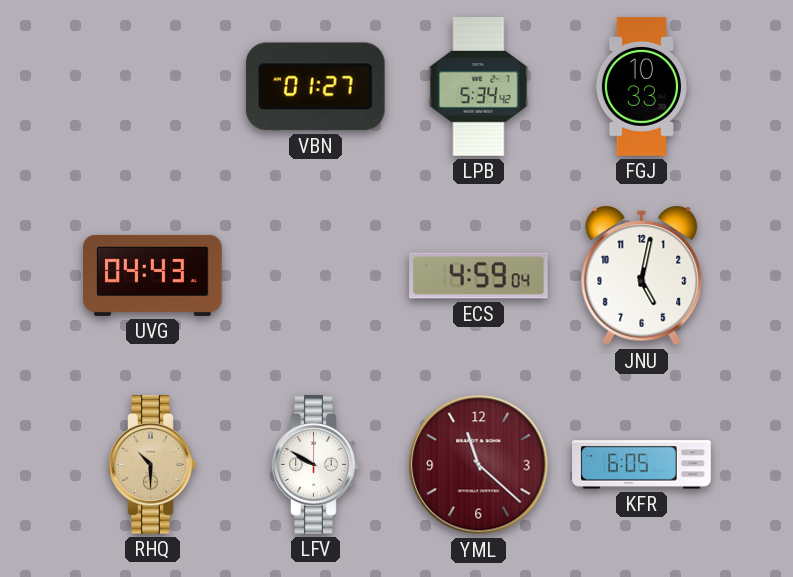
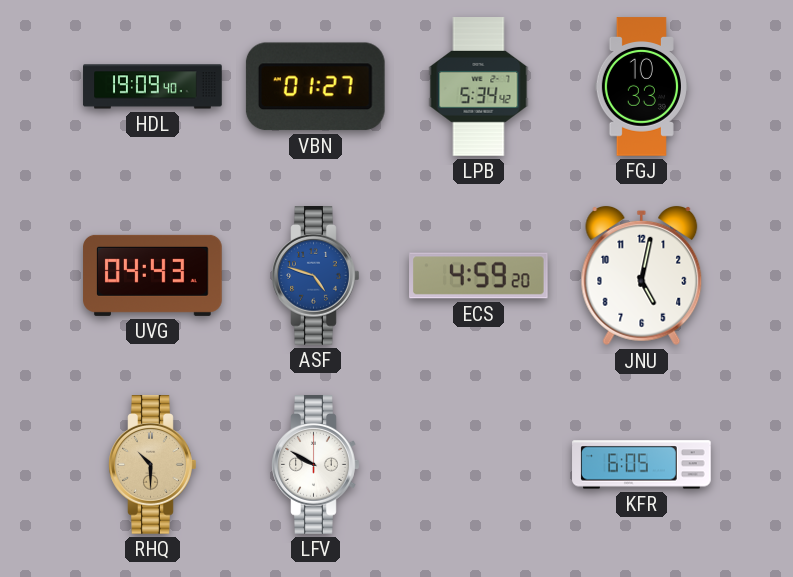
HDL: none -> 19:09
ASF: none -> 4:48
ECS: 4:59:04 -> 4:59:20
YML: 11:22 -> none
